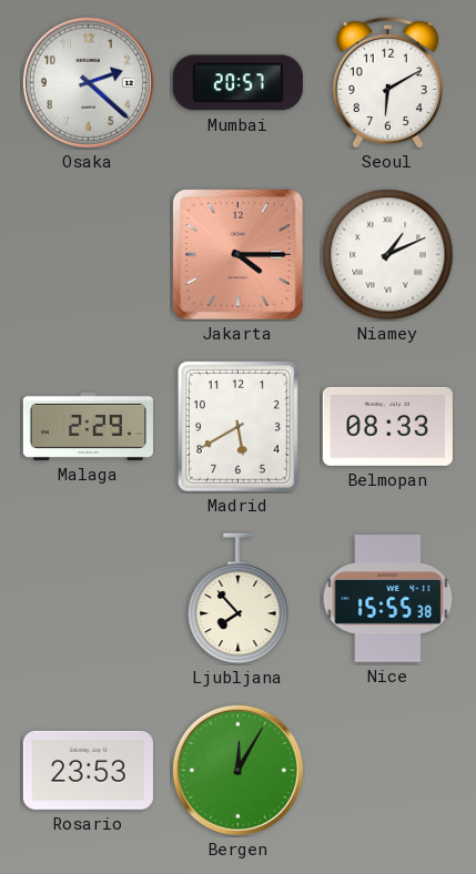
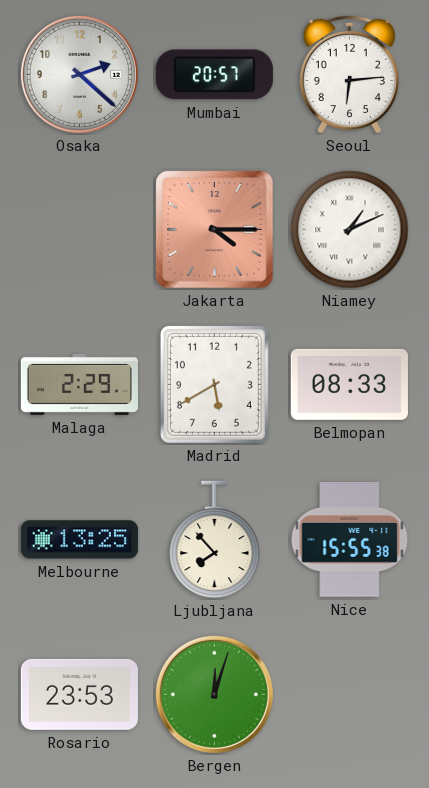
Seoul: 6:10 -> 6:14
Melbourne: none -> 13:25
Bergen: 12:05 -> 12:03
